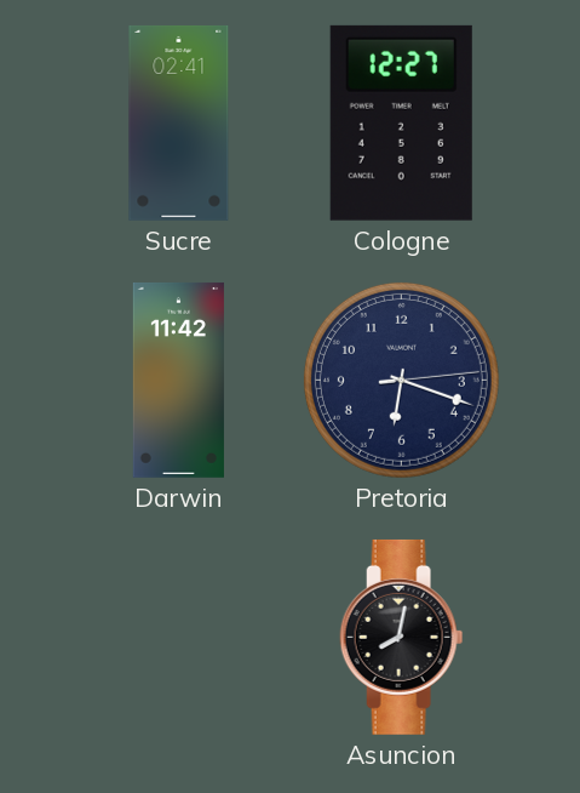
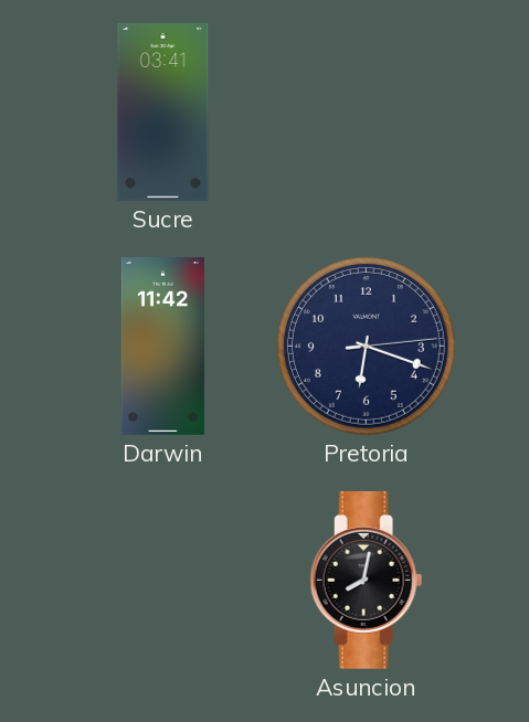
Sucre: 02:41 -> 03:41
Cologne: 12:27 -> none
